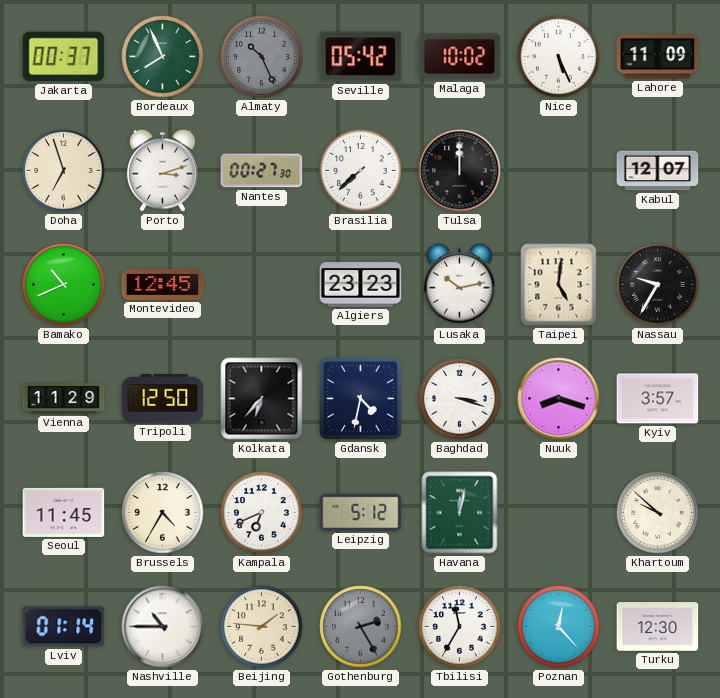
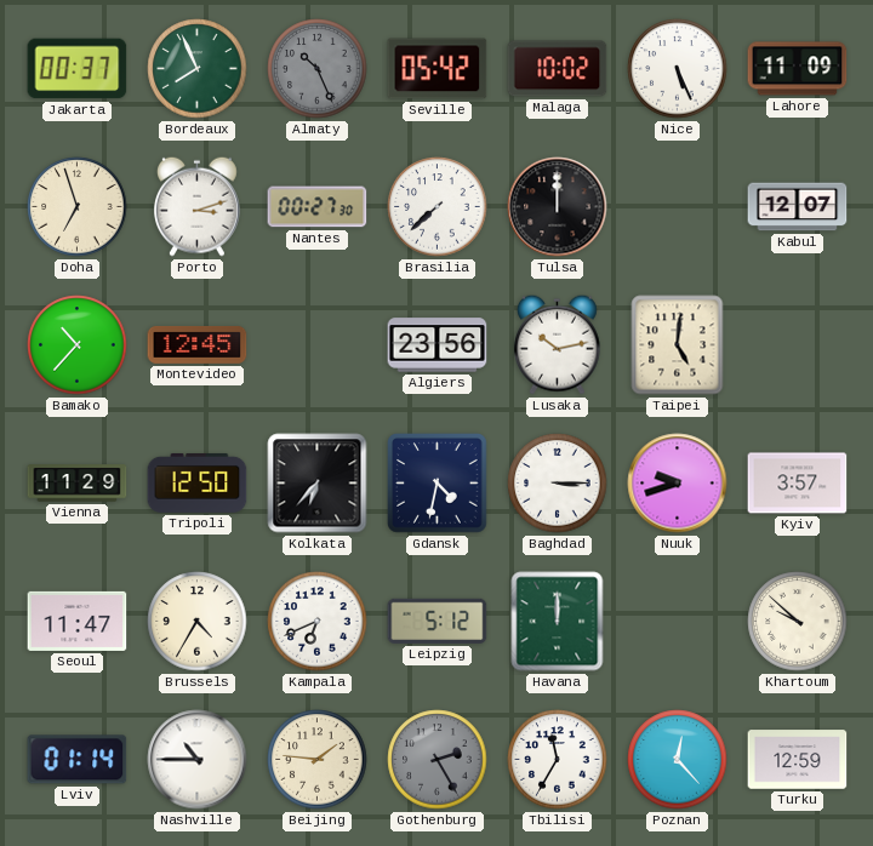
Bamako: 10:41 -> 10:37
Algiers: 23:23 -> 23:56
Nassau: 9:35 -> none
Baghdad: 3:18 -> 3:15
Nuuk: 8:18 -> 9:42
Seoul: 11:45 -> 11:47
Havana: 12:02 -> 12:00
Turku: 12:30 -> 12:59
